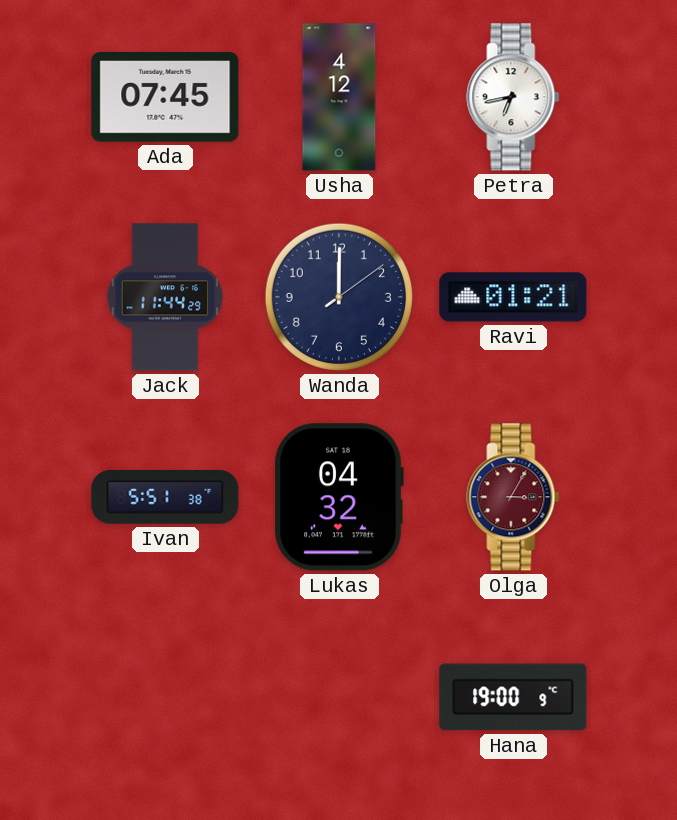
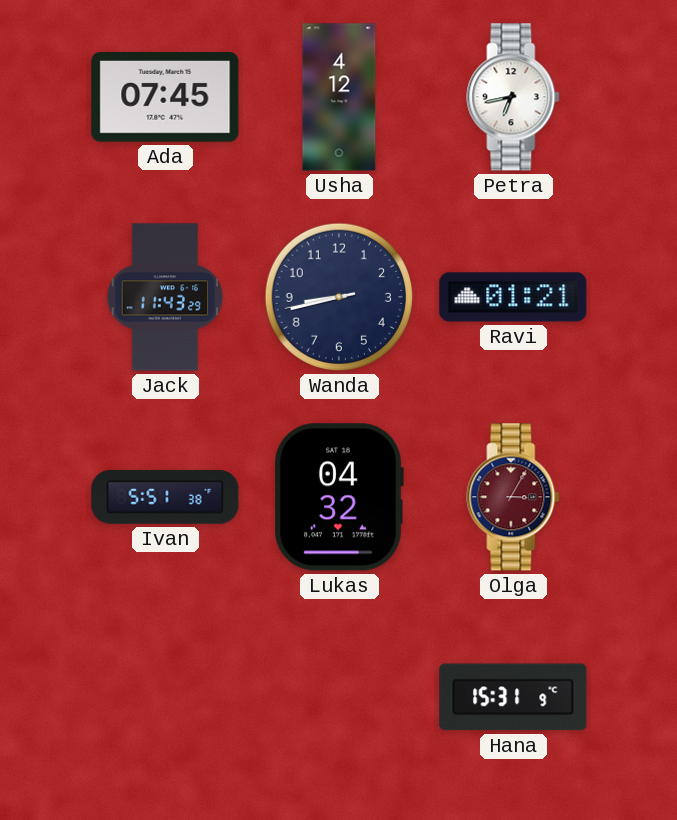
Jack: 11:44 -> 11:43
Wanda: 12:00 -> 8:42
Hana: 19:00 -> 15:31
